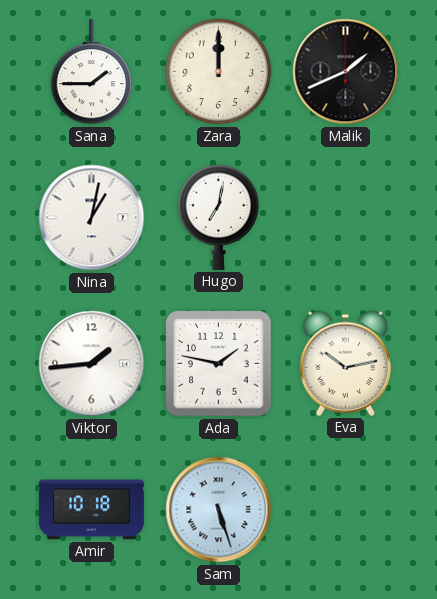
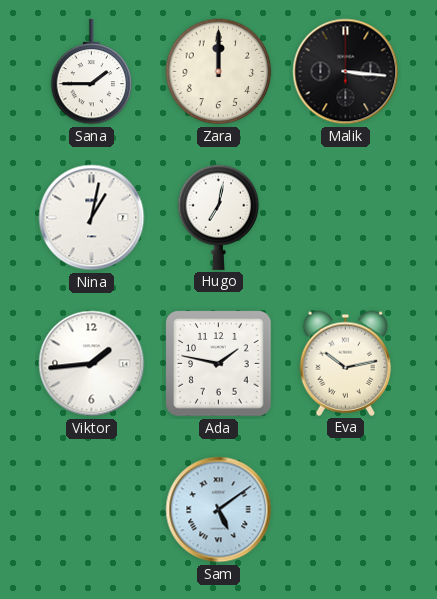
Malik: 1:41 -> 3:16
Amir: 10:18 -> none
Sam: 5:27 -> 5:09
